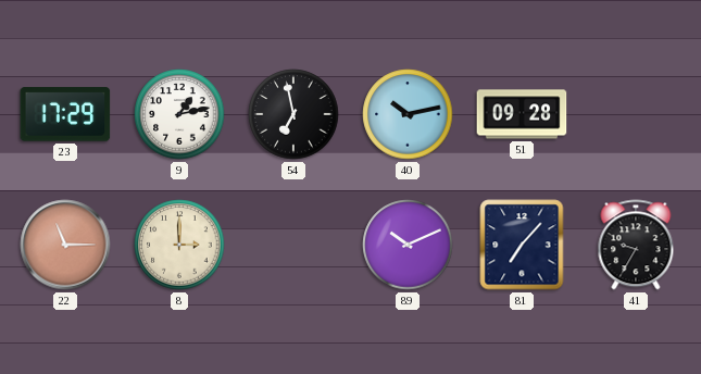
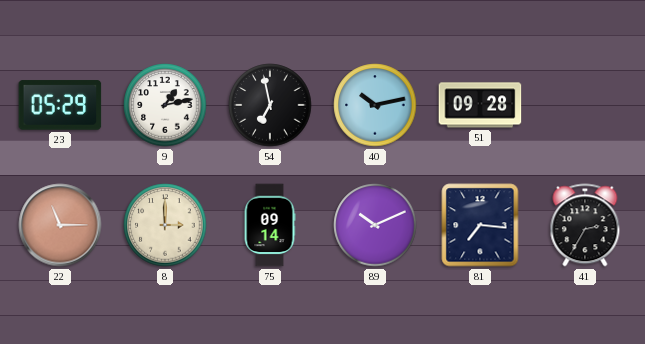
23: 17:29 -> 05:29
75: none -> 09:14
81: 7:07 -> 7:16
41: 9:35 -> 2:35
